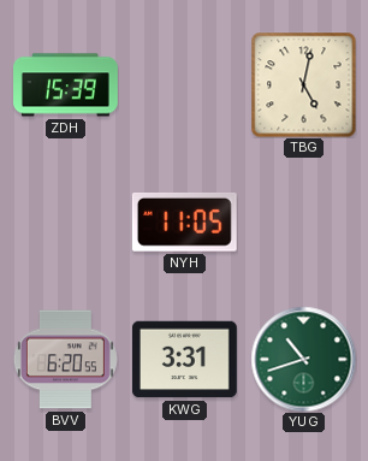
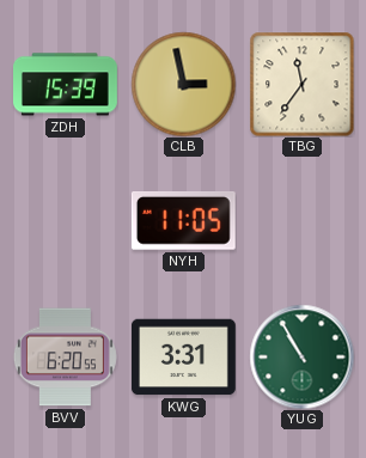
CLB: none -> 2:58
TBG: 5:02 -> 11:36
YUG: 10:42 -> 10:55
